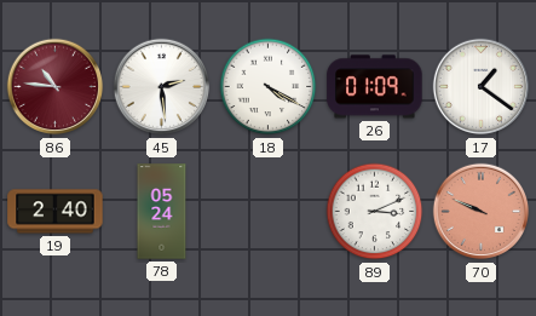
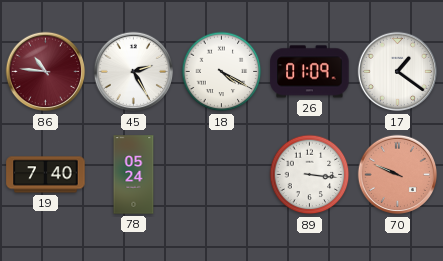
45: 2:29 -> 2:25
19: 2:40 -> 7:40
89: 3:11 -> 3:16
